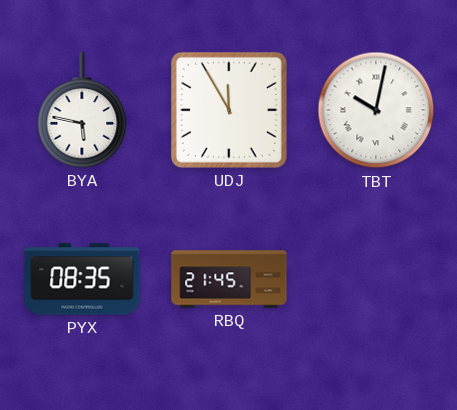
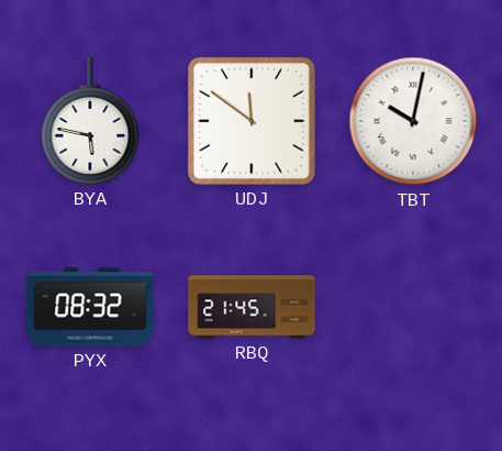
UDJ: 11:55 -> 11:51
PYX: 08:35 -> 08:32
